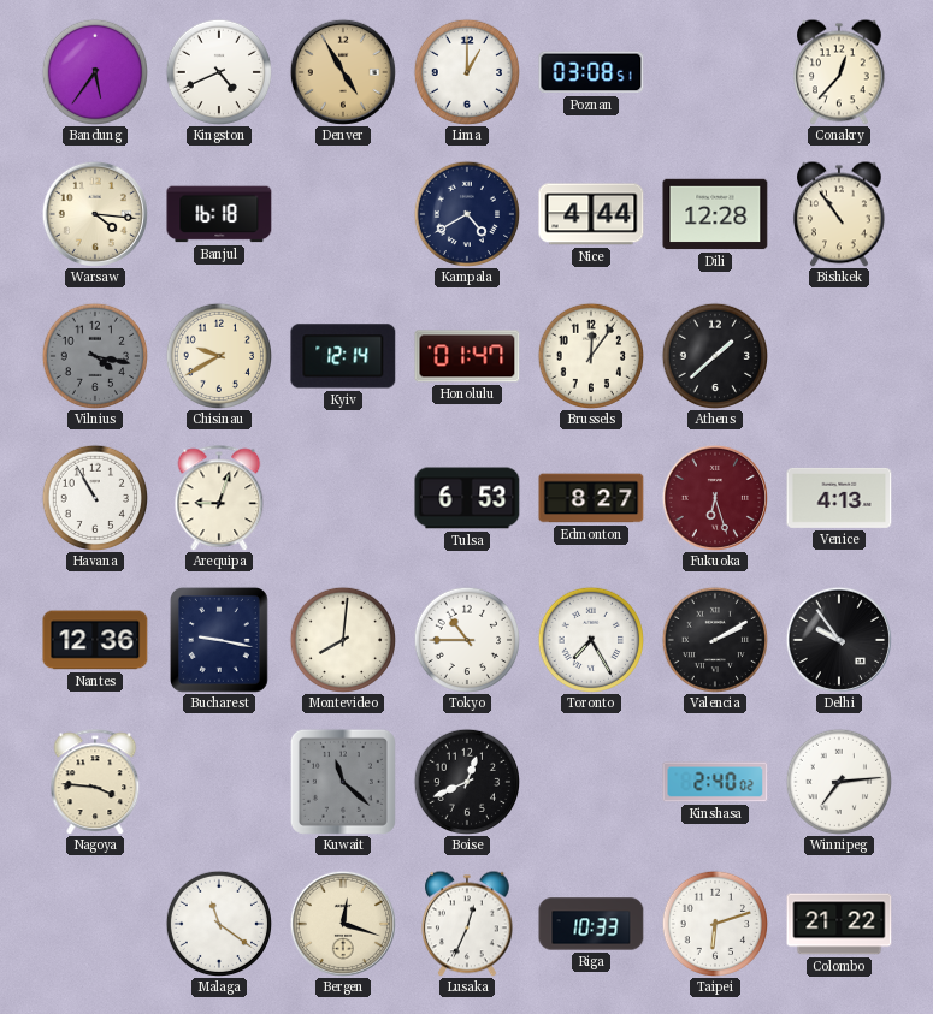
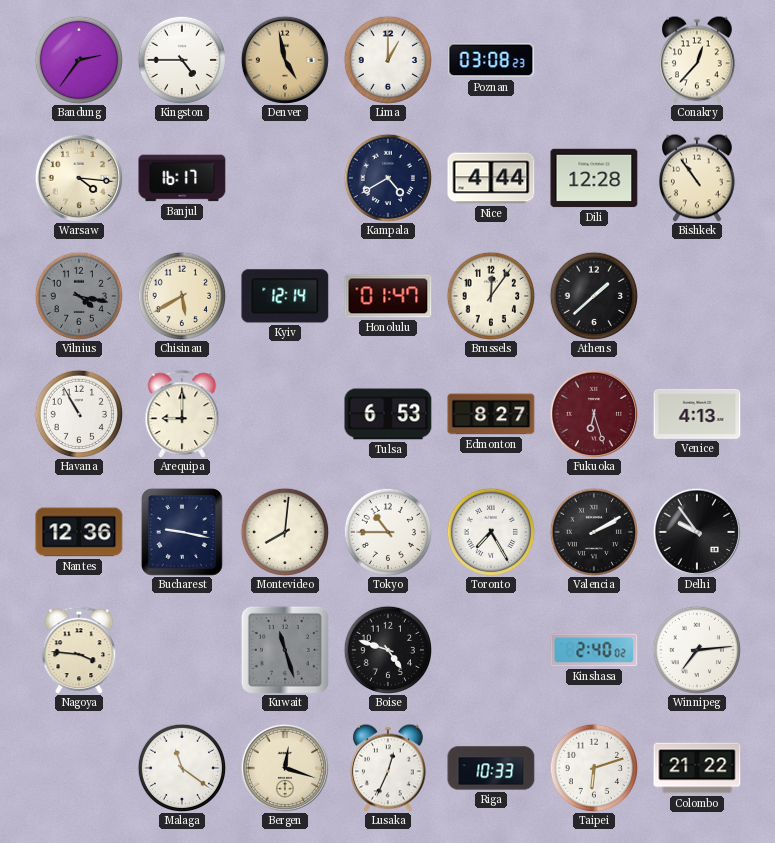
Bandung: 5:36 -> 2:36
Kingston: 4:41 -> 4:45
Denver: 4:55 -> 4:58
Poznan: 03:08:51 -> 03:08:23
Banjul: 16:18 -> 16:17
Chisinau: 9:40 -> 5:40
Arequipa: 9:03 -> 9:00
Kuwait: 11:22 -> 11:27
Boise: 12:41 -> 4:48
